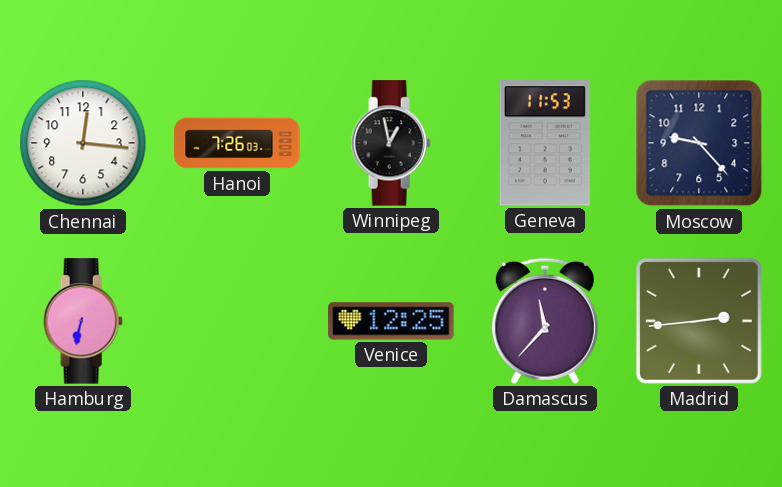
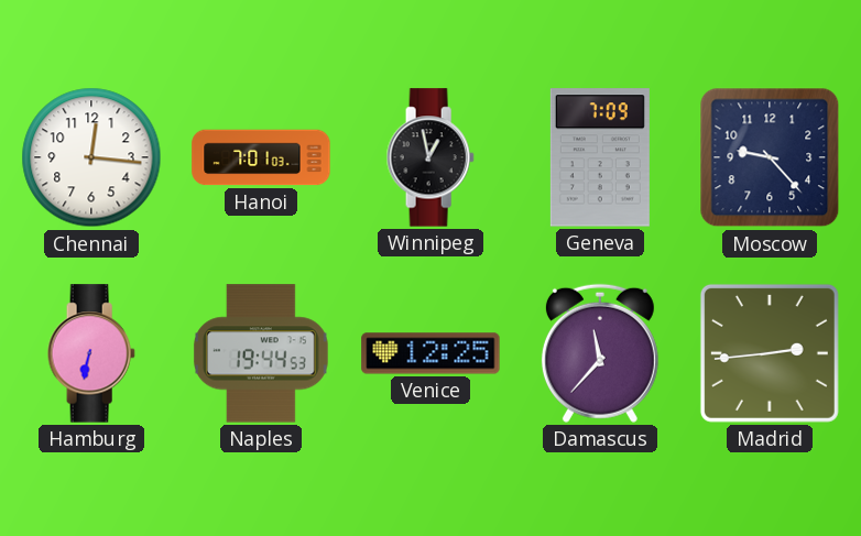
Hanoi: 7:26 -> 7:01
Geneva: 11:53 -> 7:09
Naples: none -> 19:44
